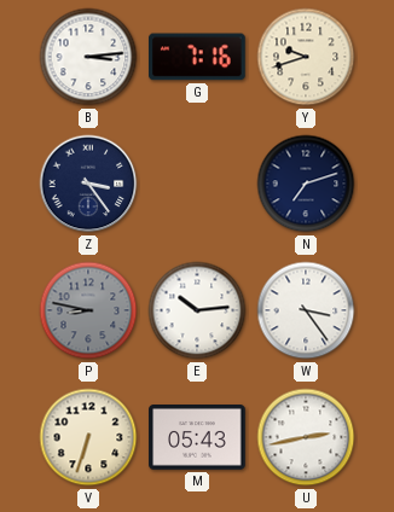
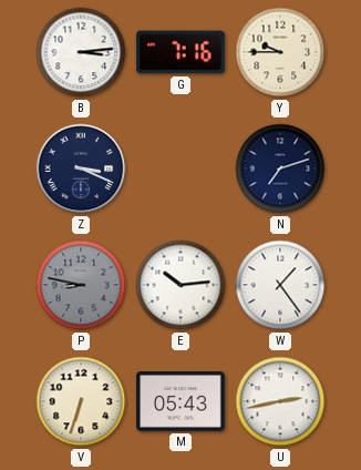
Y: 9:42 -> 9:45
Z: 3:24 -> 3:19
W: 3:24 -> 1:24
